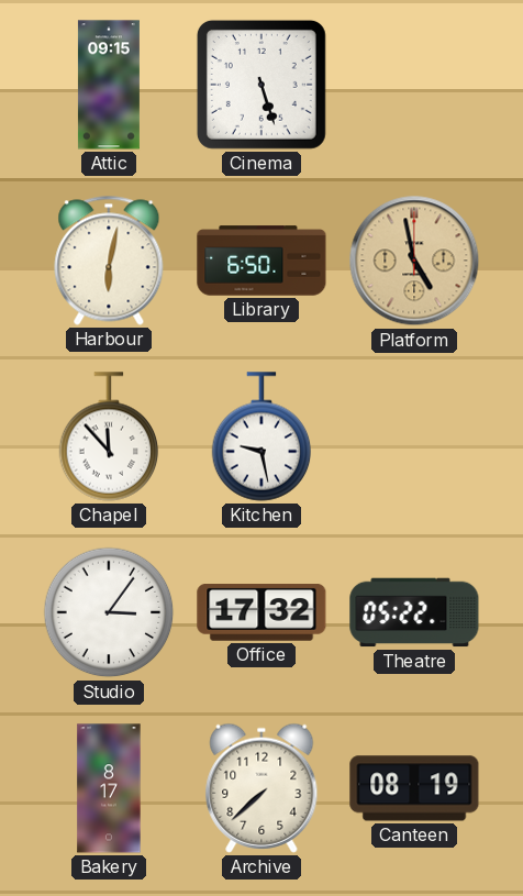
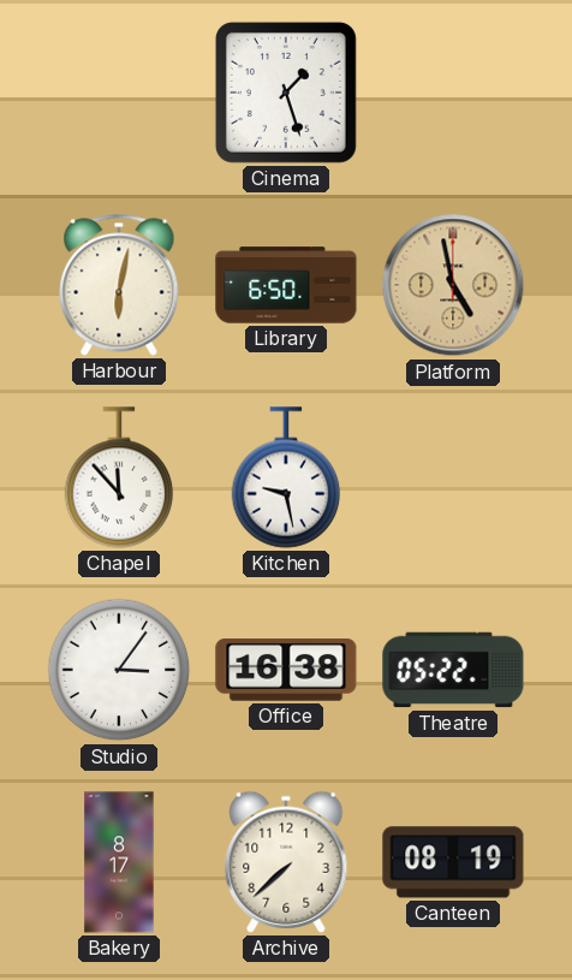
Attic: 09:15 -> none
Cinema: 5:27 -> 1:27
Office: 17:32 -> 16:38
